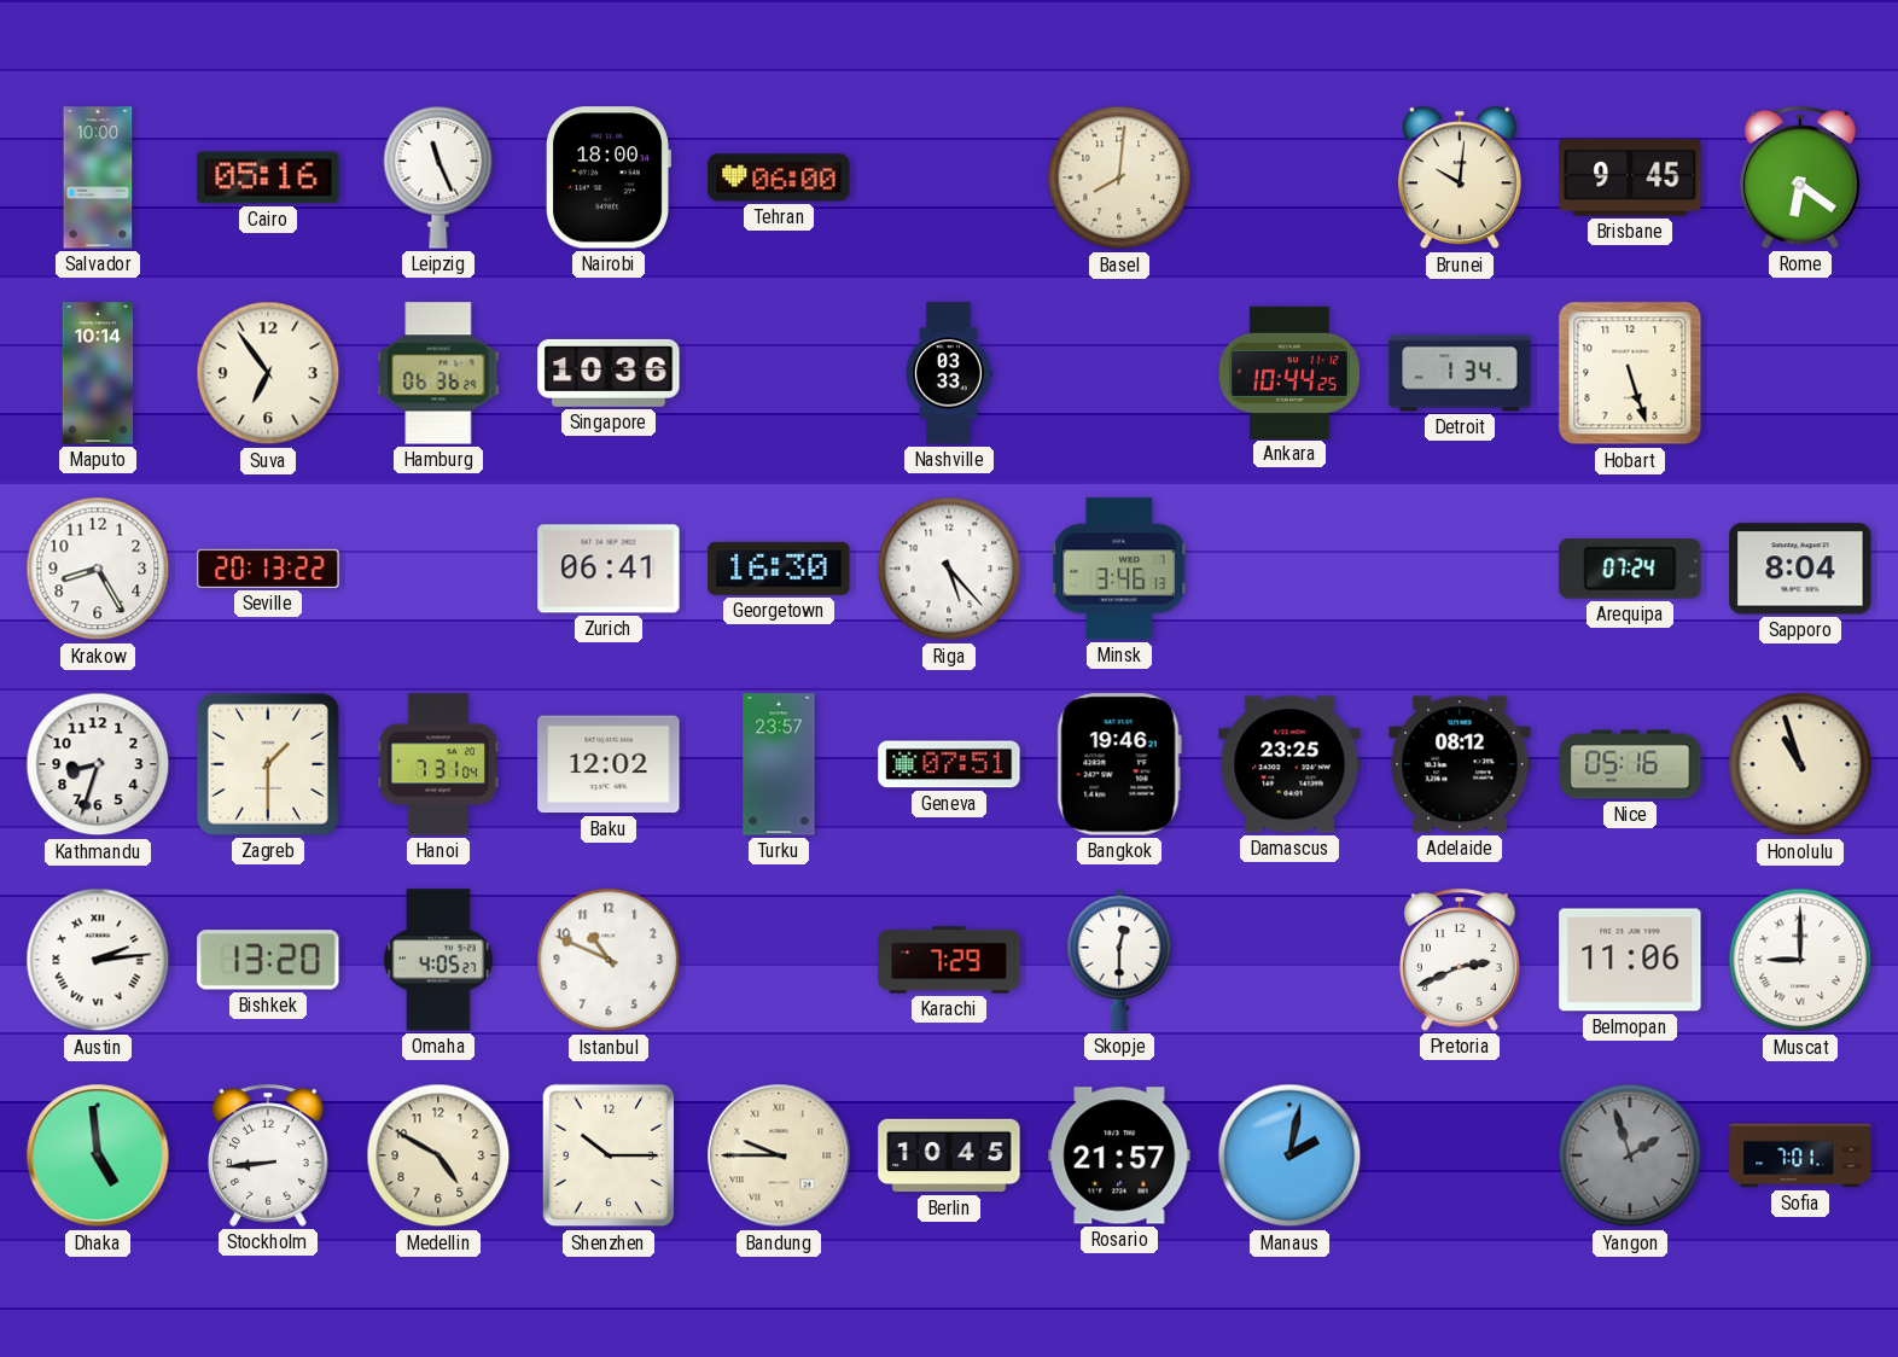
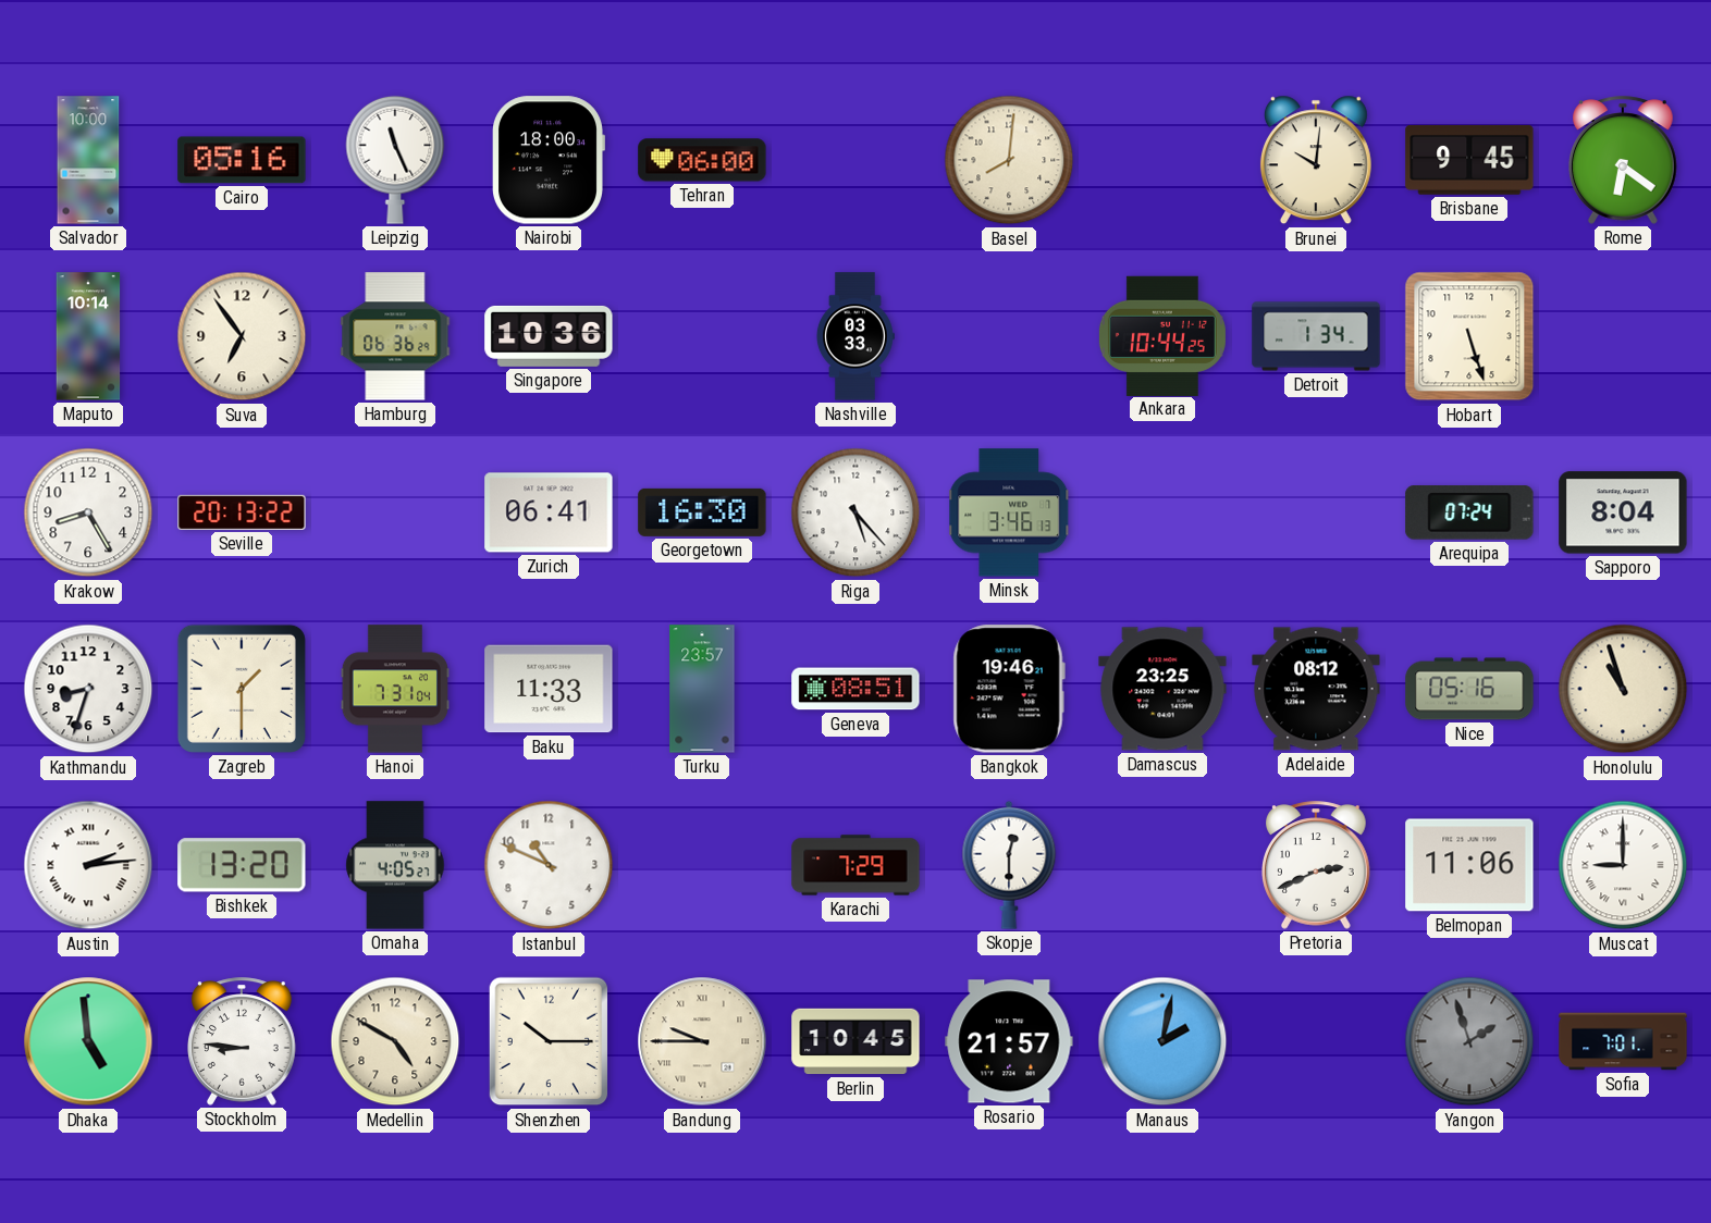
Baku: 12:02 -> 11:33
Geneva: 07:51 -> 08:51
Stockholm: 8:44 -> 8:46
